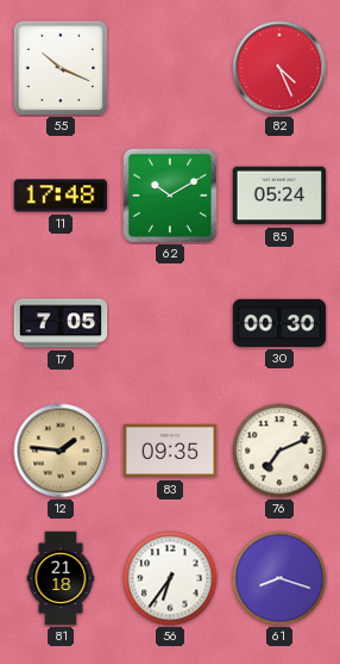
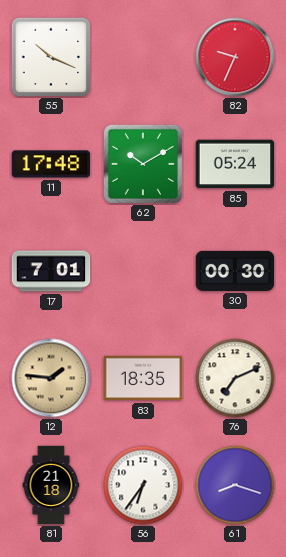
82: 4:26 -> 9:34
17: 7:05 -> 7:01
83: 09:35 -> 18:35
